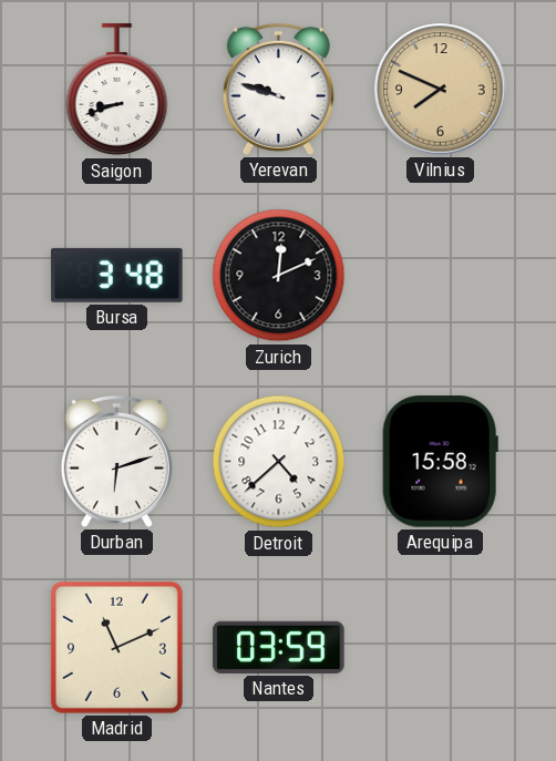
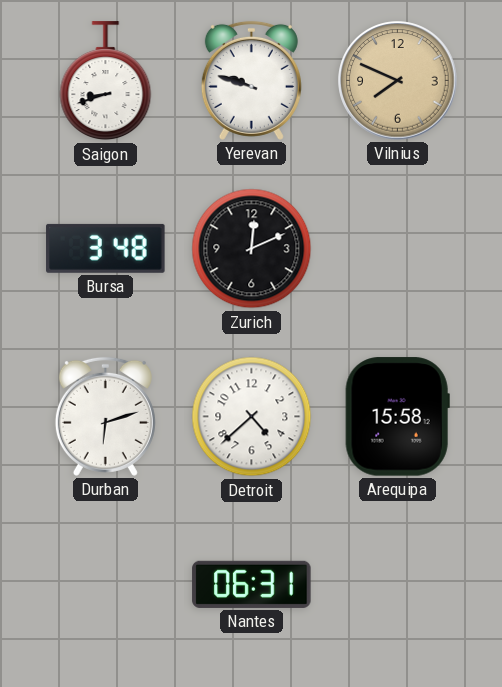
Madrid: 11:11 -> none
Nantes: 03:59 -> 06:31
